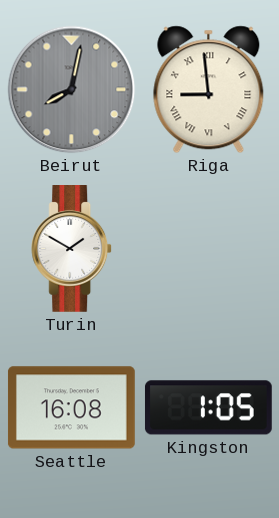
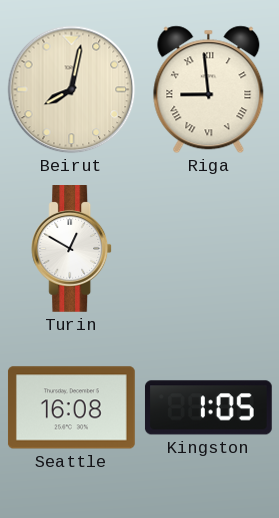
Beirut dial: grey -> cream
Turin: 1:50 -> 12:50
